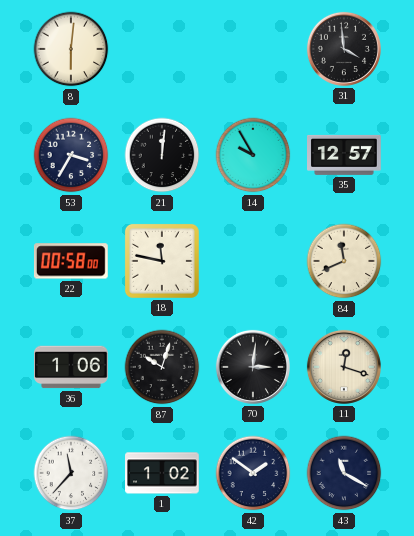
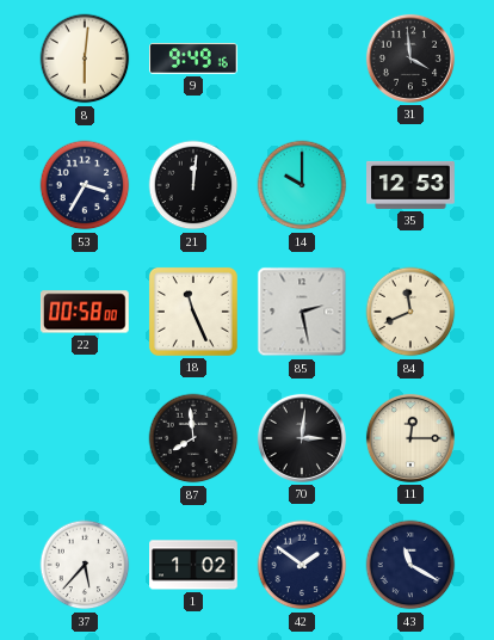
9: none -> 9:49
14: 9:55 -> 10:00
35: 12:57 -> 12:53
18: 11:47 -> 11:26
85: none -> 2:28
36: 1:06 -> none
87: 10:03 -> 7:59
11: 12:18 -> 12:15
37: 11:37 -> 5:37
